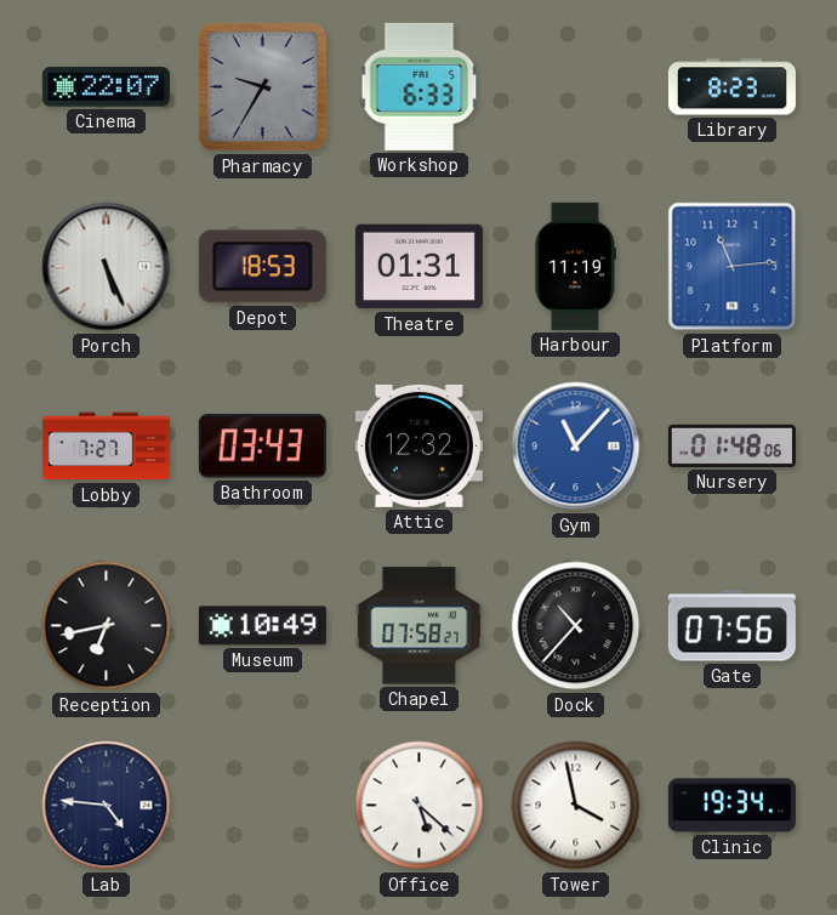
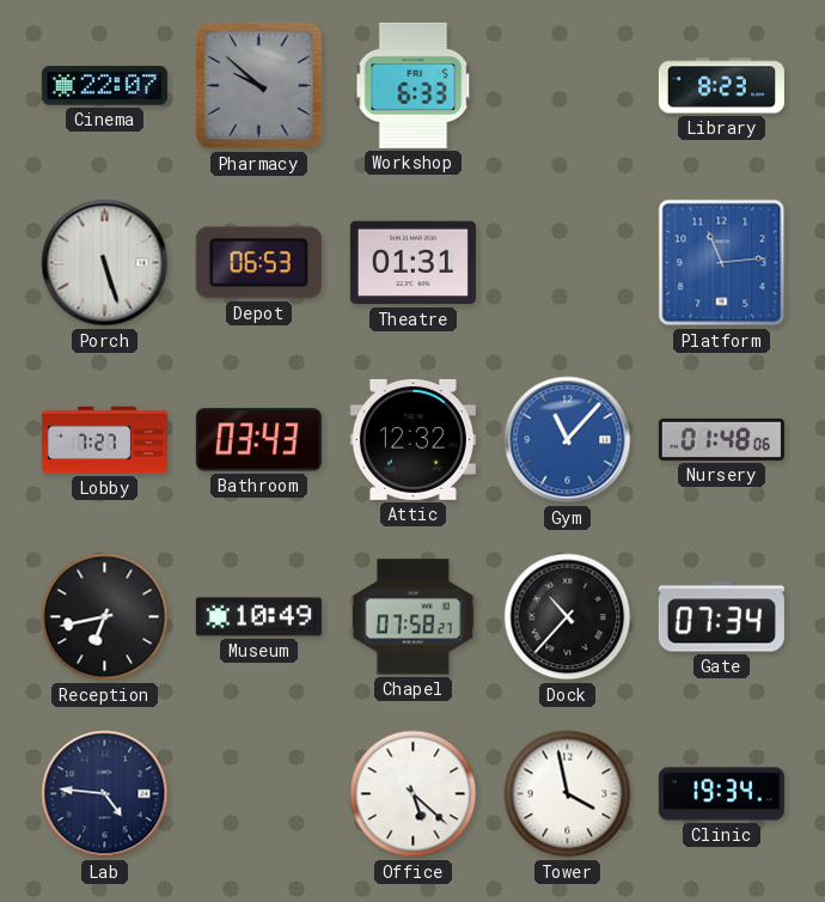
Pharmacy: 9:35 -> 9:52
Porch: 5:26 -> 5:27
Depot: 18:53 -> 06:53
Harbour: 11:19 -> none
Gate: 07:56 -> 07:34
